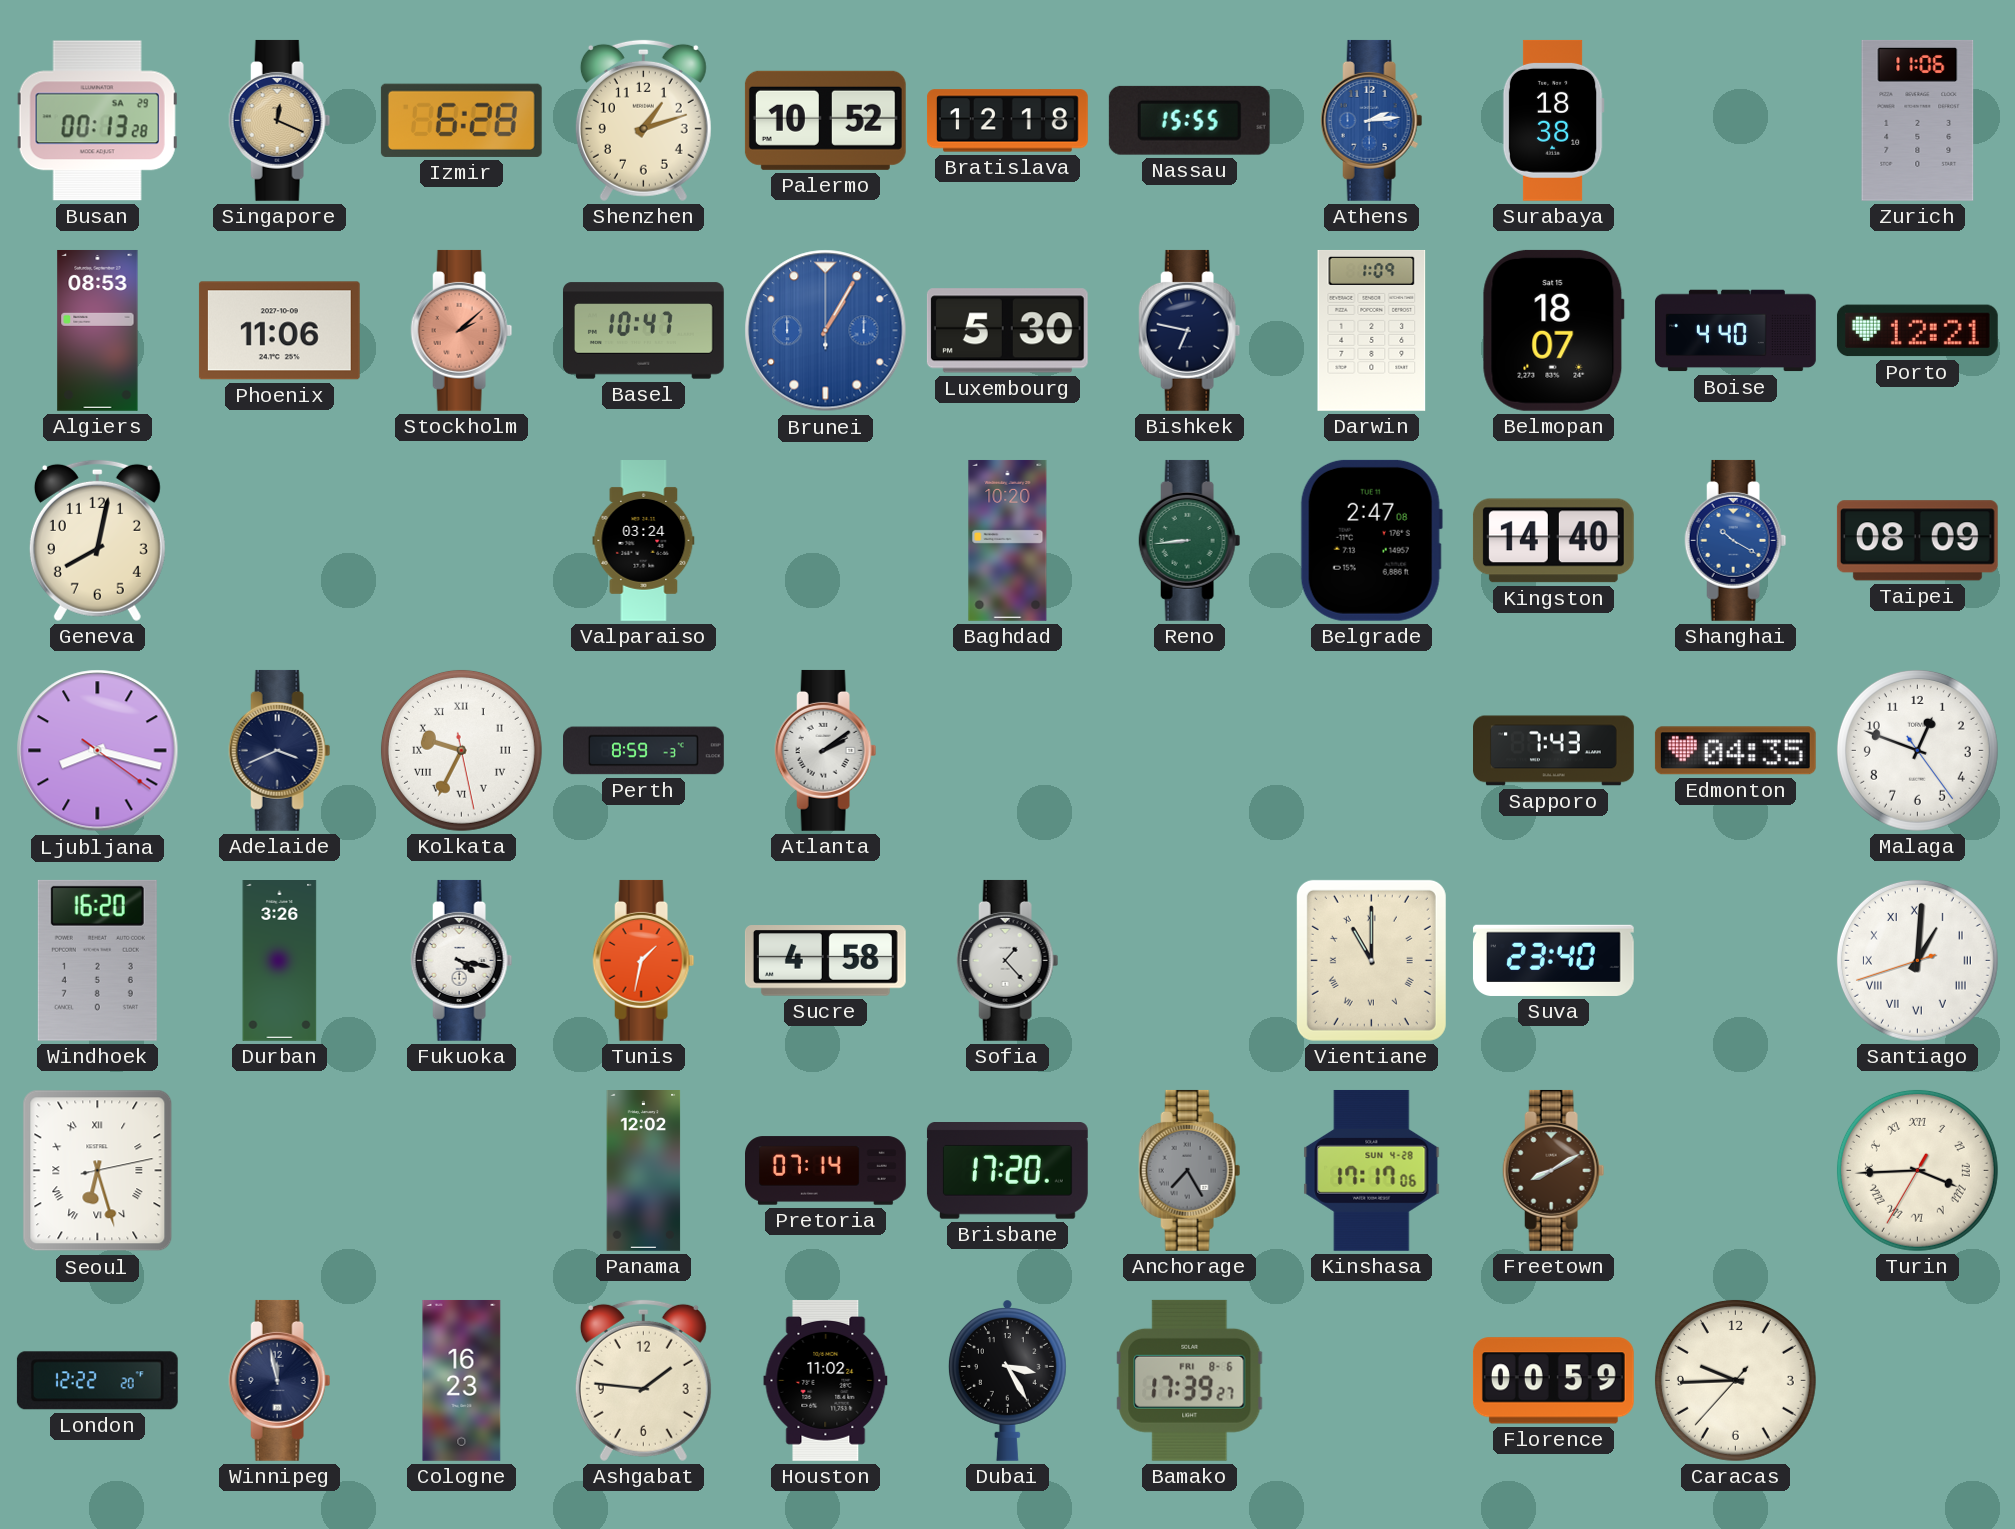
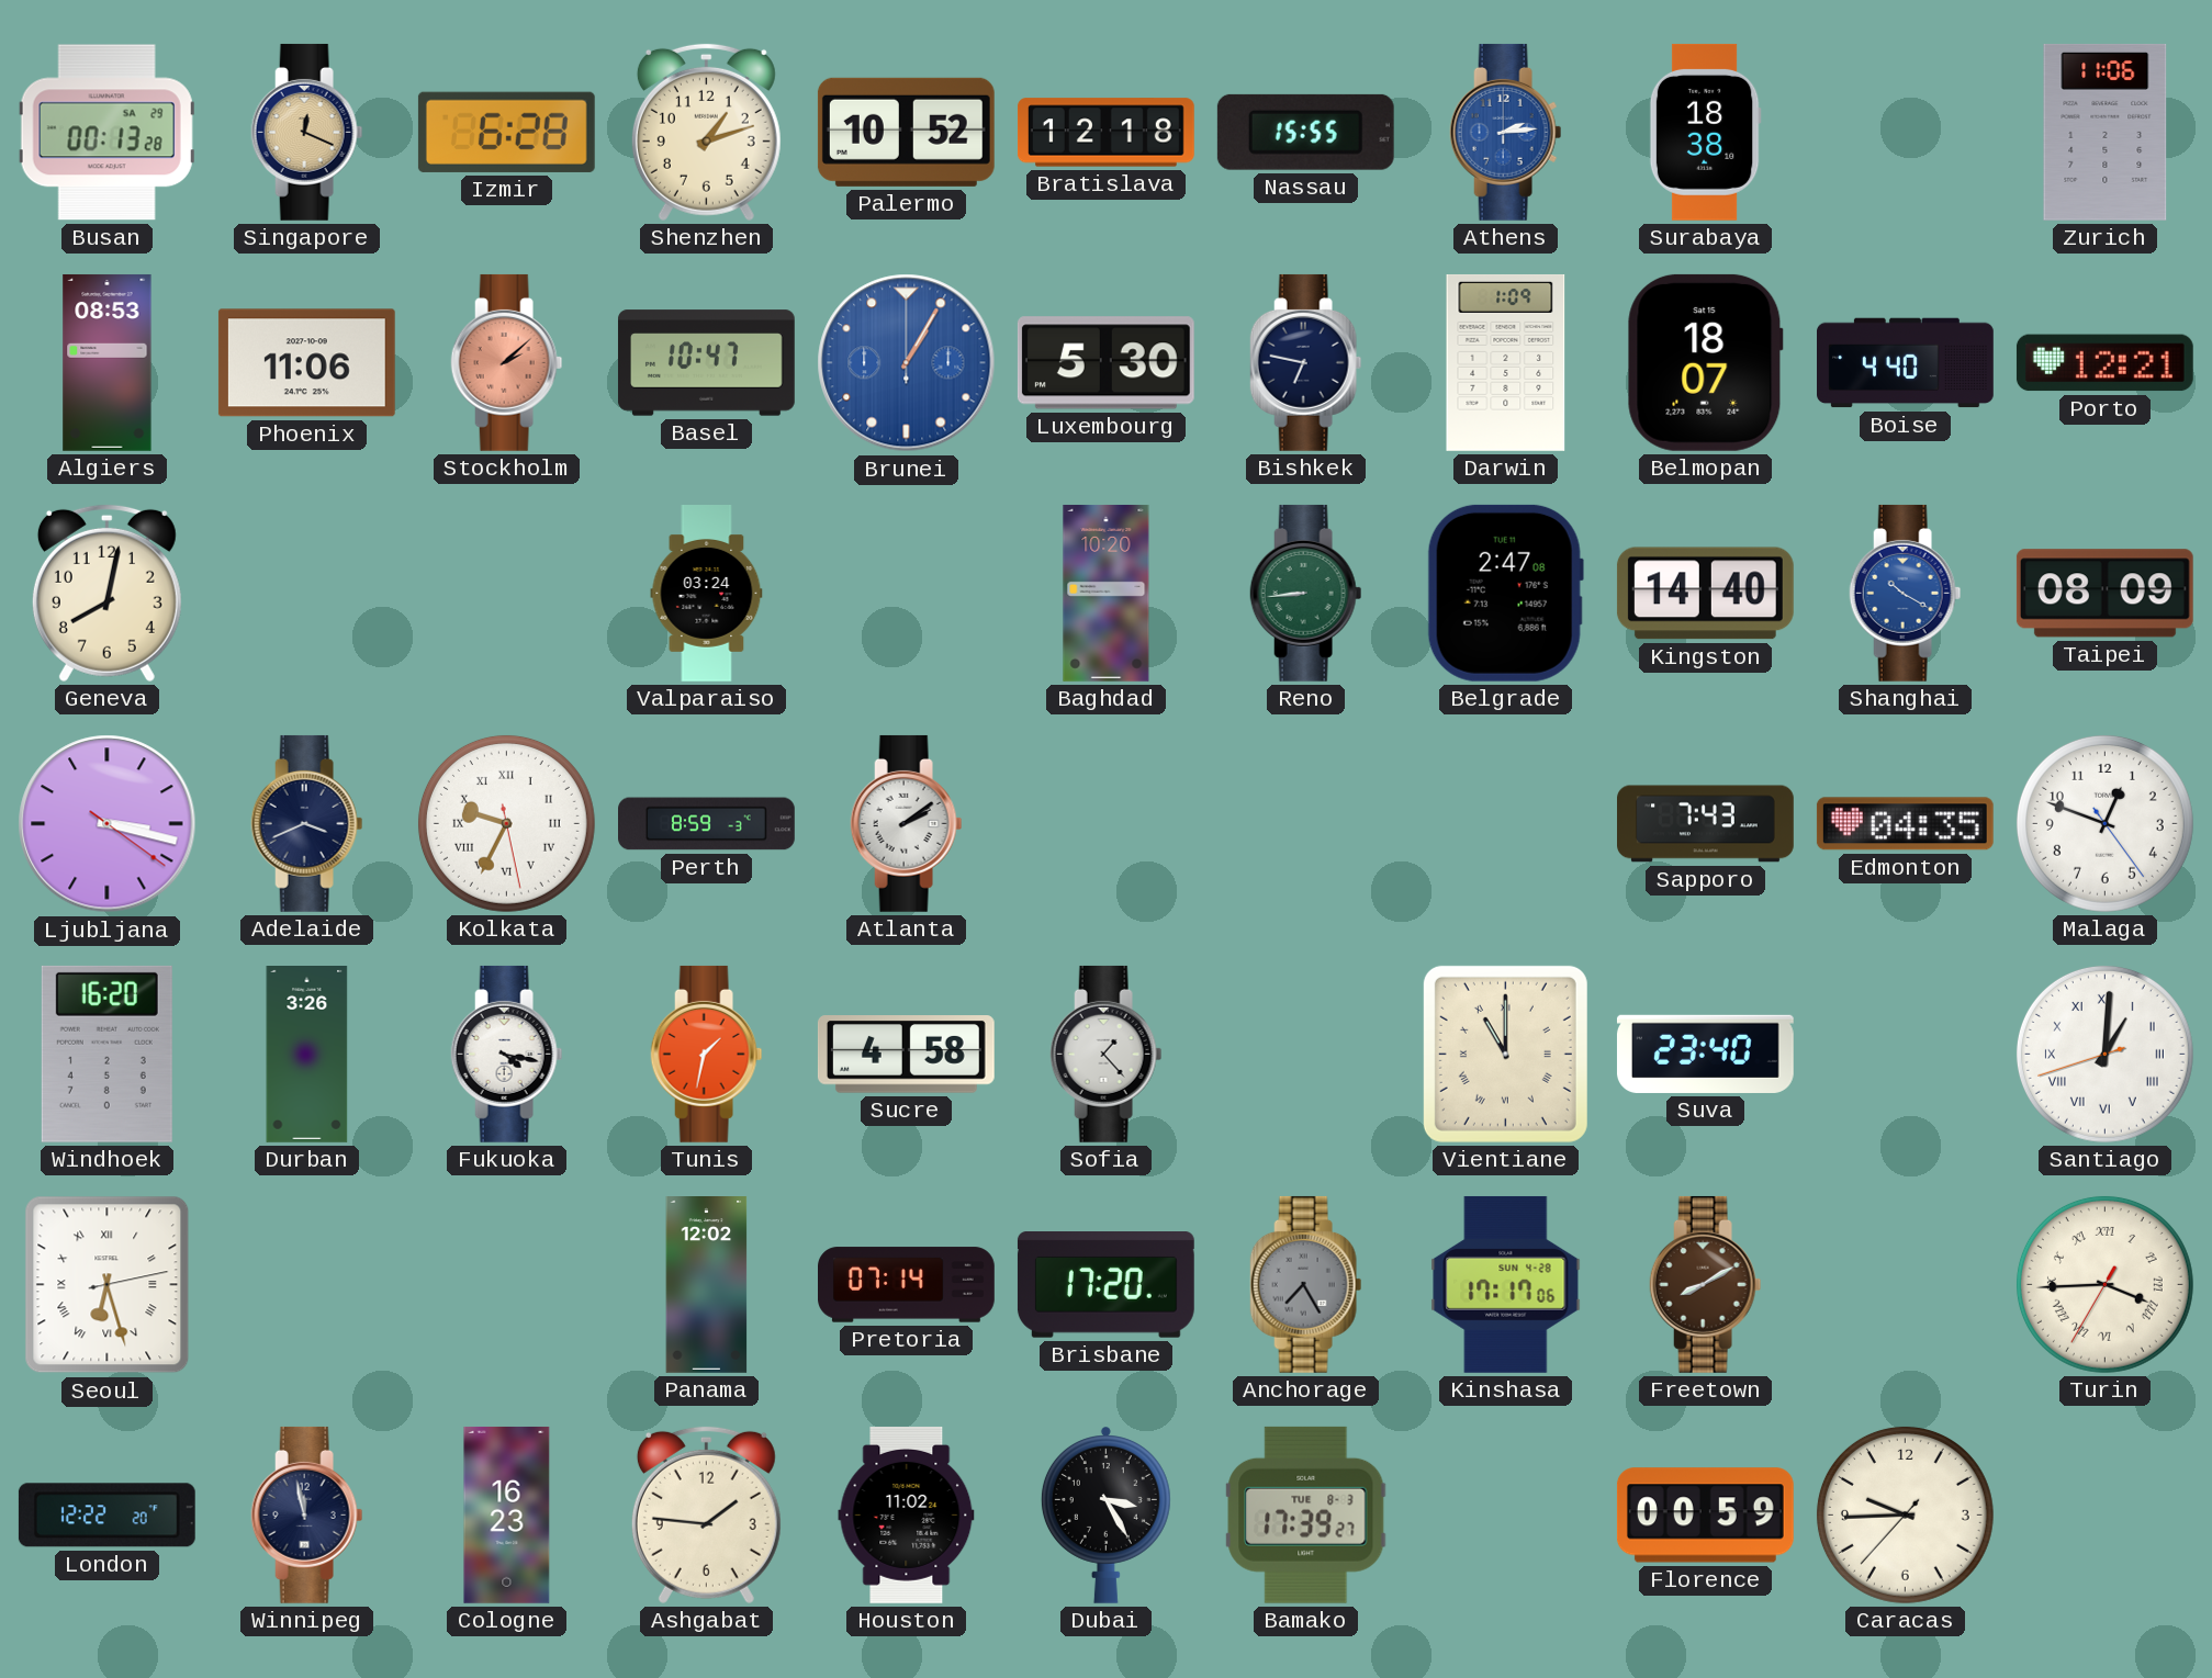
Ljubljana: 8:17 -> 3:17
Bamako date: FRI 8-6 -> TUE 8-3
